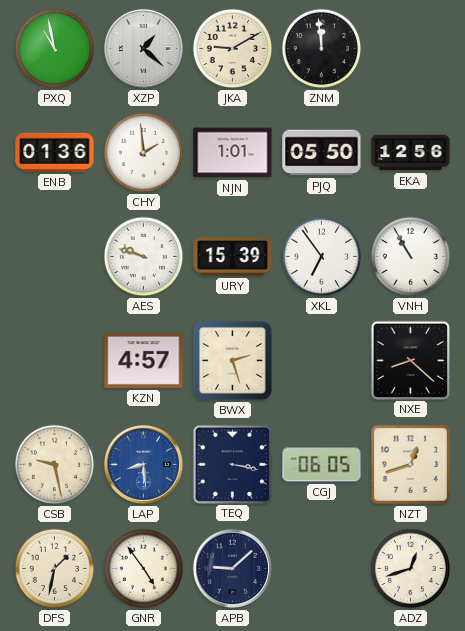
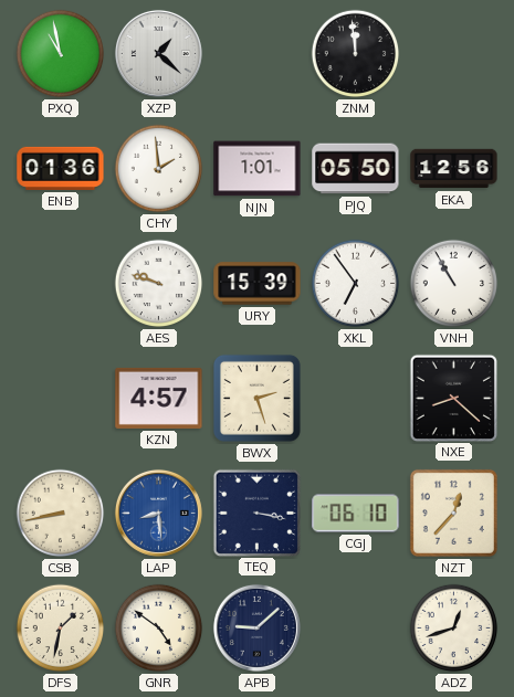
JKA: 9:10 -> none
CSB: 9:28 -> 8:43
CGJ: 06:05 -> 06:10
NZT: 12:42 -> 12:37
GNR: 4:54 -> 4:51
